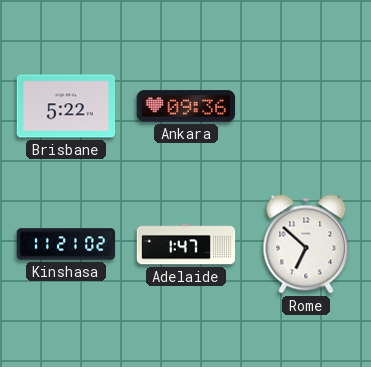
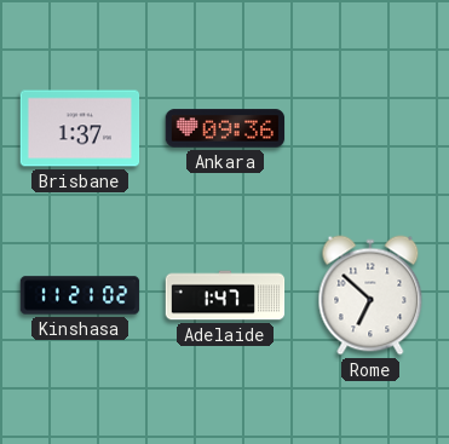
Brisbane: 5:22 -> 1:37
